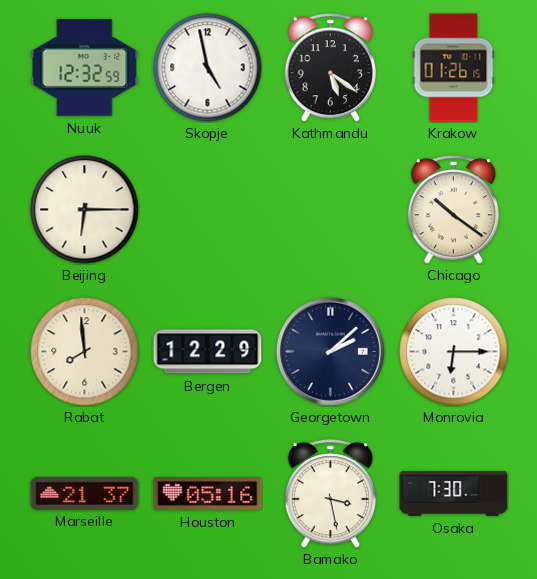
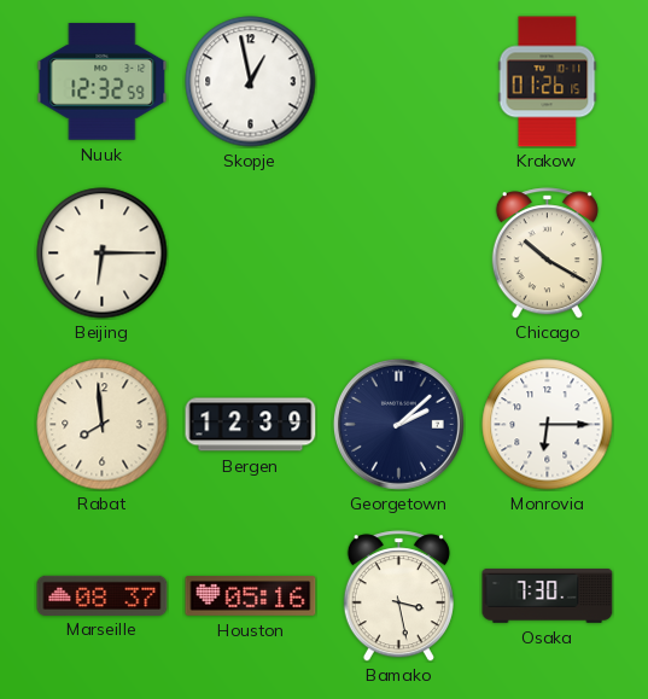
Skopje: 4:58 -> 12:58
Kathmandu: 5:21 -> none
Chicago: 10:21 -> 10:20
Bergen: 12:29 -> 12:39
Marseille: 21:37 -> 08:37
